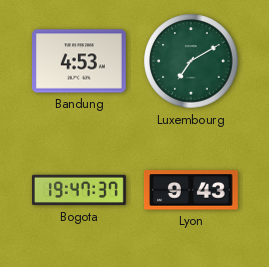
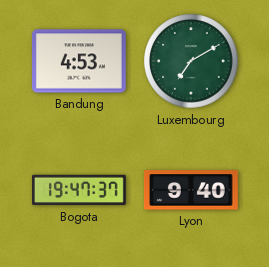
Lyon: 9:43 -> 9:40
